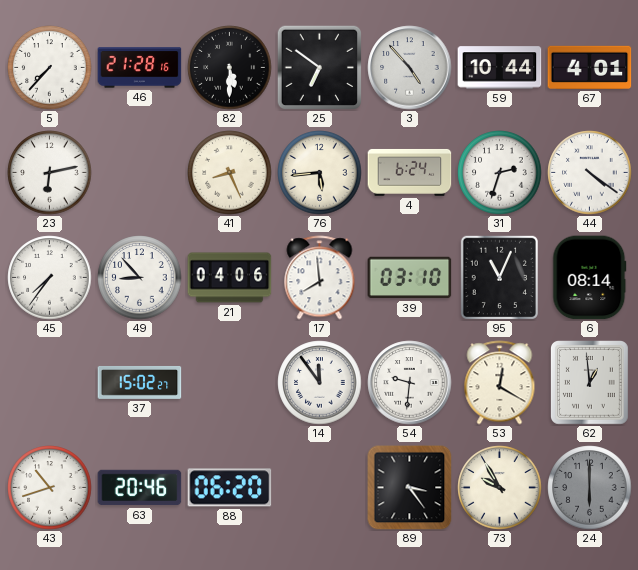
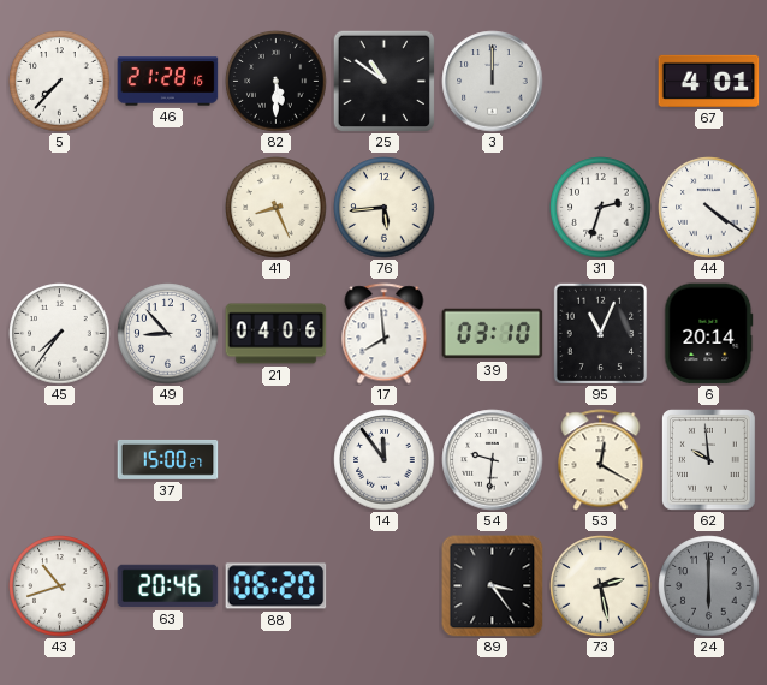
25: 6:51 -> 10:51
3: 4:53 -> 12:00
59: 10:44 -> none
23: 6:13 -> none
4: 6:24 -> none
6: 08:14 -> 20:14
37: 15:02 -> 15:00
62: 12:59 -> 9:59
73: 9:55 -> 2:28
